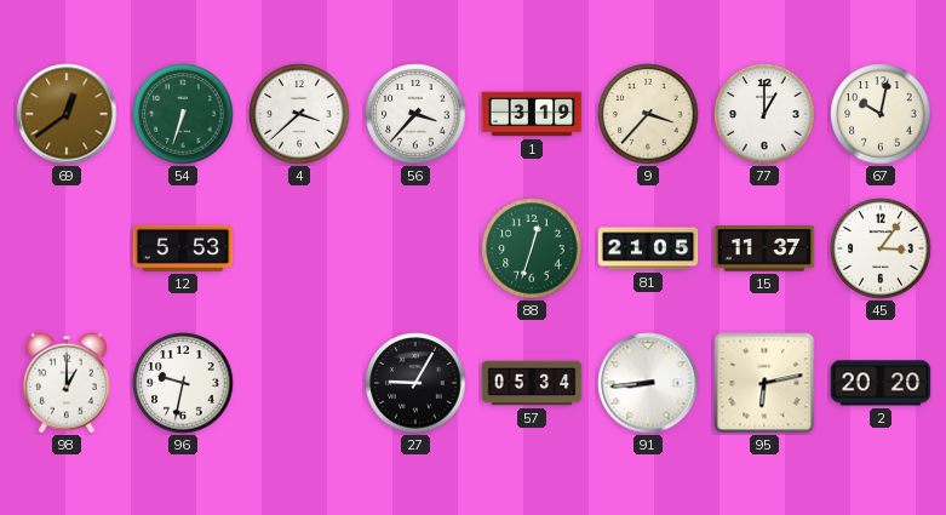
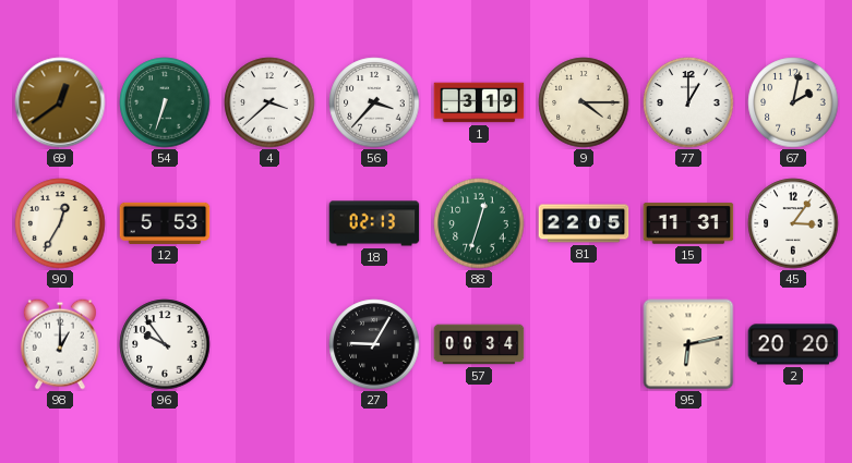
9: 3:37 -> 4:15
67: 10:02 -> 2:02
90: none -> 12:35
18: none -> 02:13
81: 21:05 -> 22:05
15: 11:37 -> 11:31
96: 9:32 -> 9:54
57: 05:34 -> 00:34
91: 8:44 -> none
